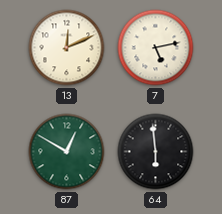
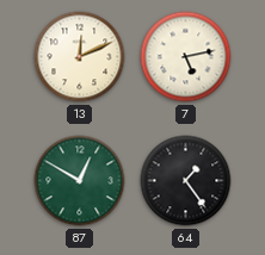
64: 5:59 -> 1:24
